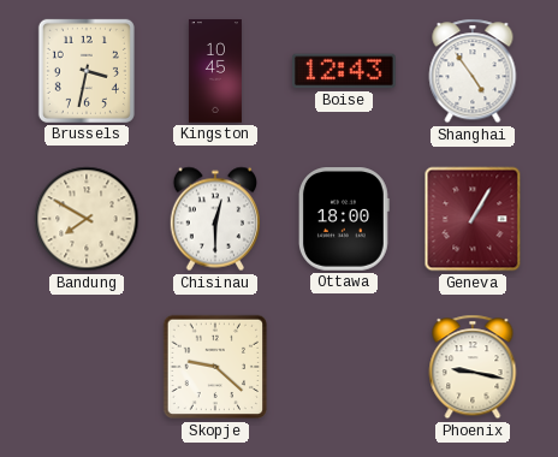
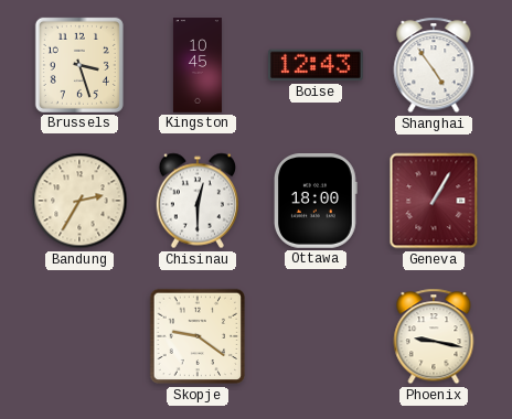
Brussels: 3:32 -> 3:27
Bandung: 7:50 -> 2:35
Skopje: 9:22 -> 9:21
